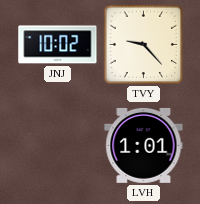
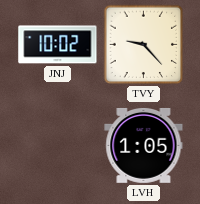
LVH: 1:01 -> 1:05
